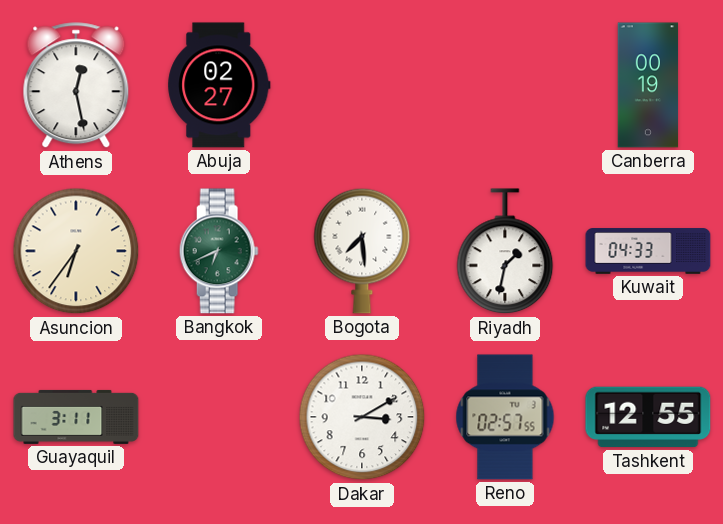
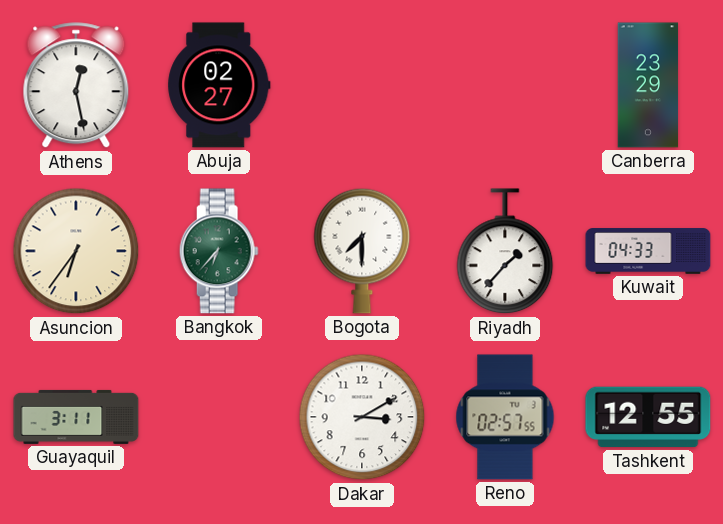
Canberra: 00:19 -> 23:29
Bangkok: 6:41 -> 6:37
Bogota: 7:29 -> 7:30
Riyadh: 1:32 -> 1:37
